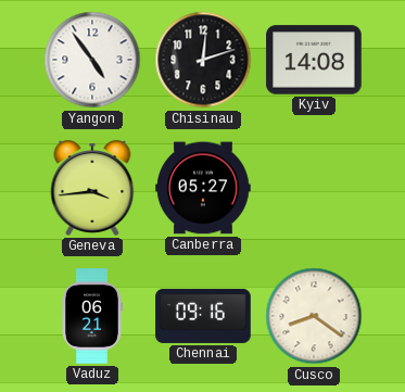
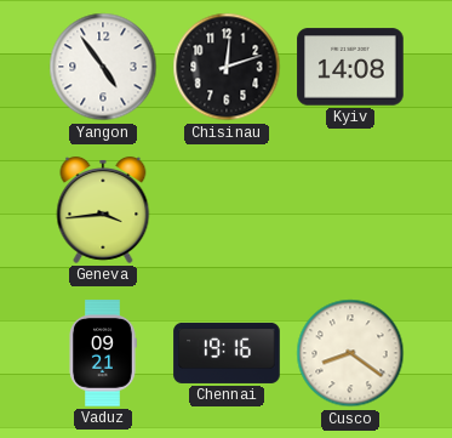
Canberra: 05:27 -> none
Vaduz: 06:21 -> 09:21
Chennai: 09:16 -> 19:16
